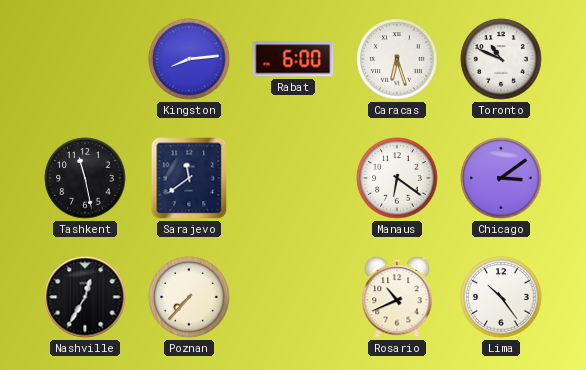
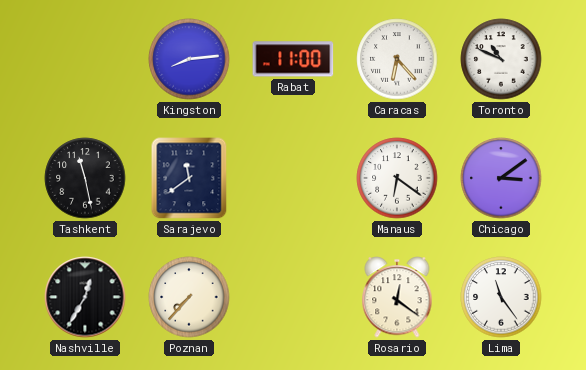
Rabat: 6:00 -> 11:00
Caracas: 6:27 -> 6:23
Rosario: 10:41 -> 12:21
Lima: 10:24 -> 11:24
